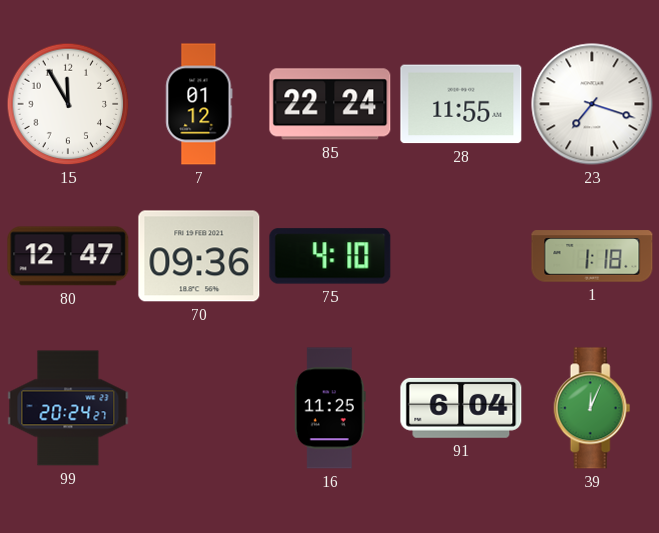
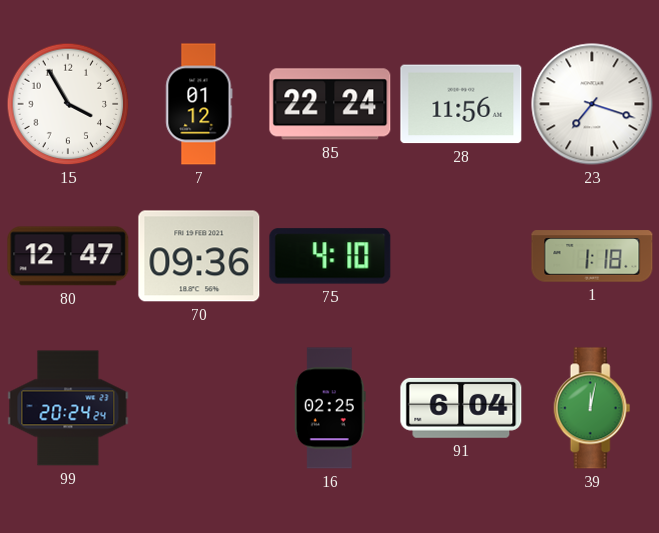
15: 11:55 -> 3:55
28: 11:55 -> 11:56
99: 20:24:27 -> 20:24:24
16: 11:25 -> 02:25
39: 12:04 -> 12:02
